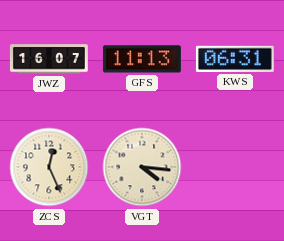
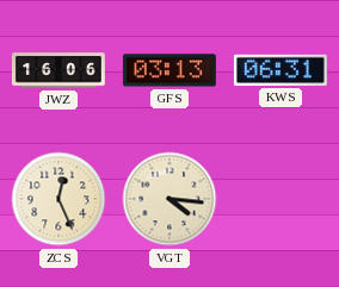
JWZ: 16:07 -> 16:06
GFS: 11:13 -> 03:13
